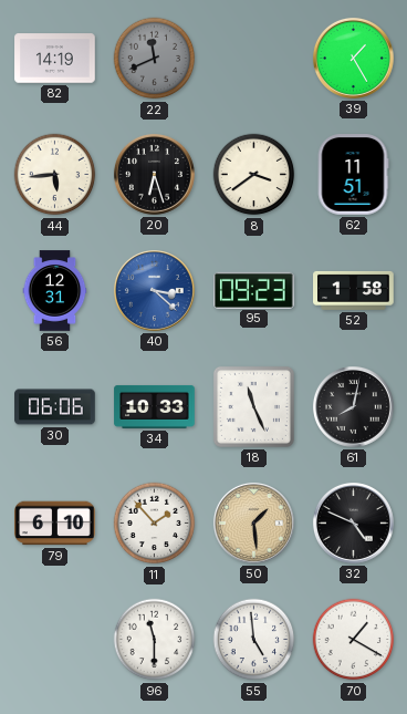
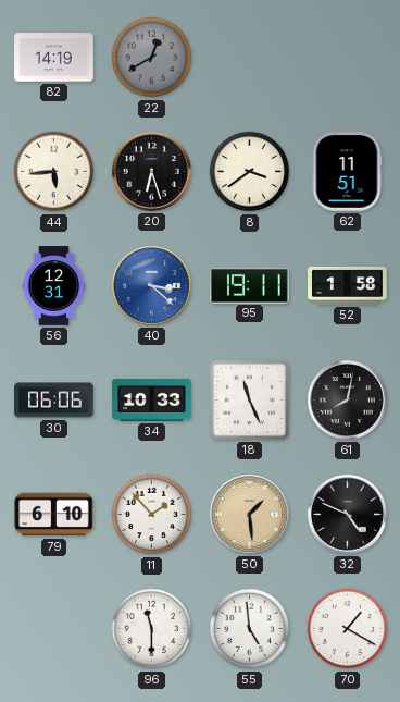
22: 11:41 -> 12:40
39: 1:25 -> none
95: 09:23 -> 19:11
